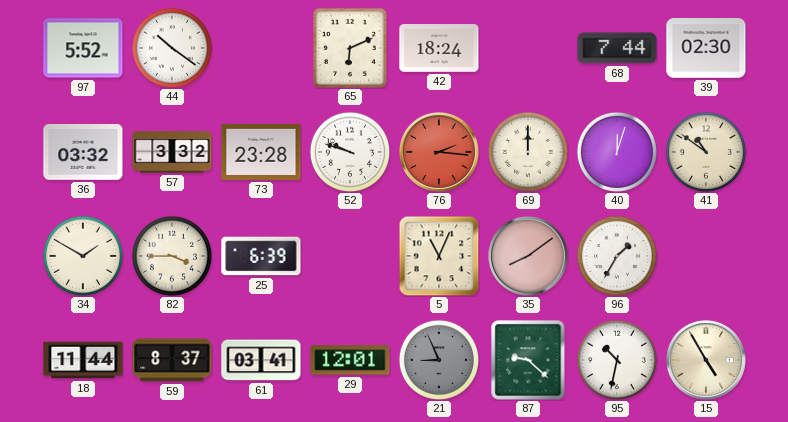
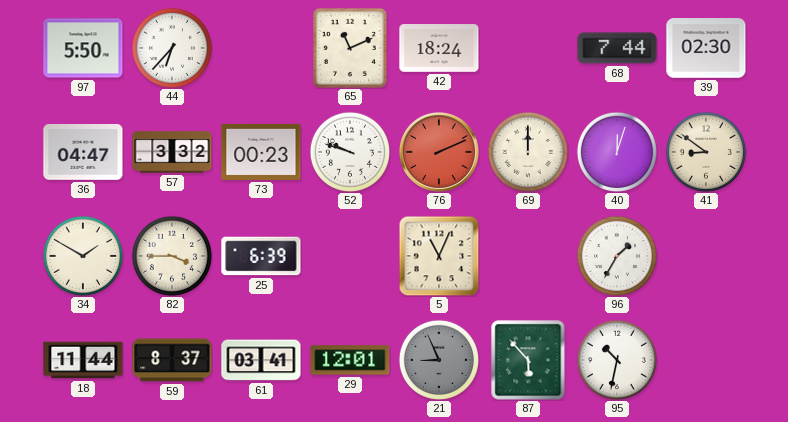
97: 5:52 -> 5:50
44: 10:21 -> 6:37
65: 6:11 -> 11:11
36: 03:32 -> 04:47
73: 23:28 -> 00:23
76: 2:16 -> 2:11
41: 10:51 -> 8:51
35: 8:09 -> none
87: 9:22 -> 5:53
15: 4:55 -> none
